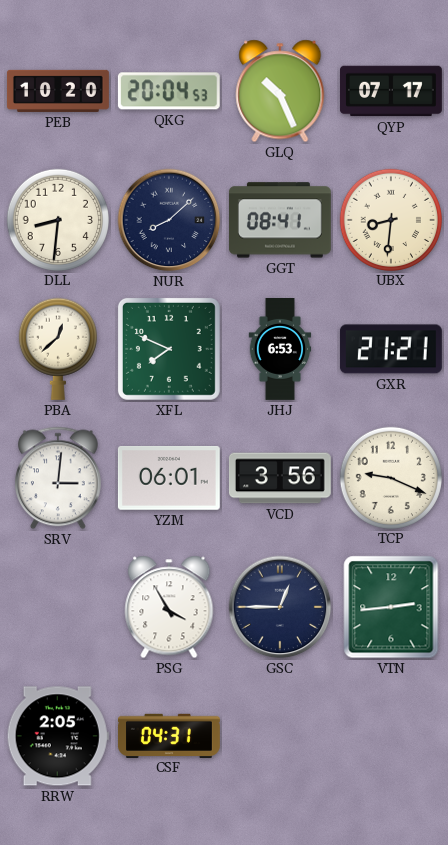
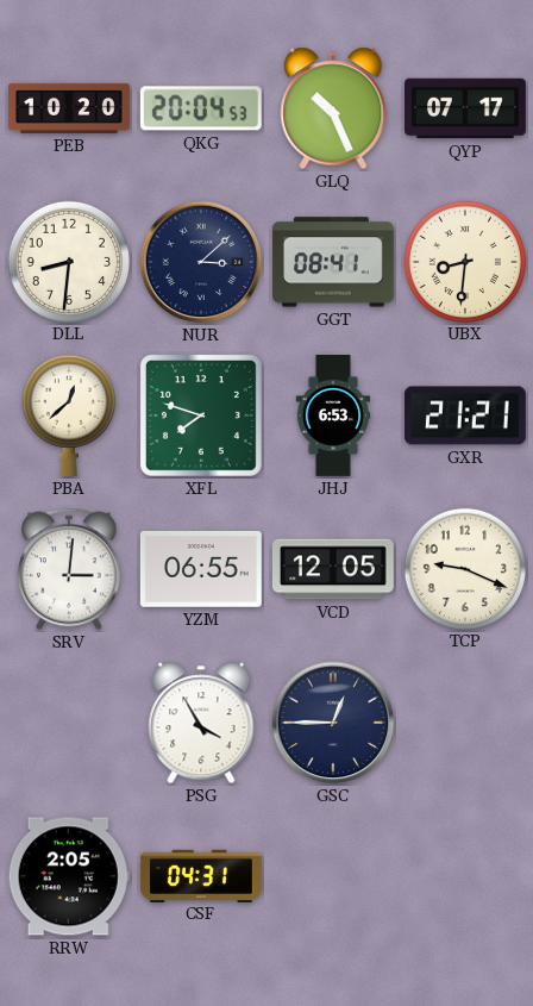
NUR: 8:08 -> 3:08
XFL: 7:49 -> 7:48
YZM: 06:01 -> 06:55
VCD: 3:56 -> 12:05
VTN: 2:44 -> none
